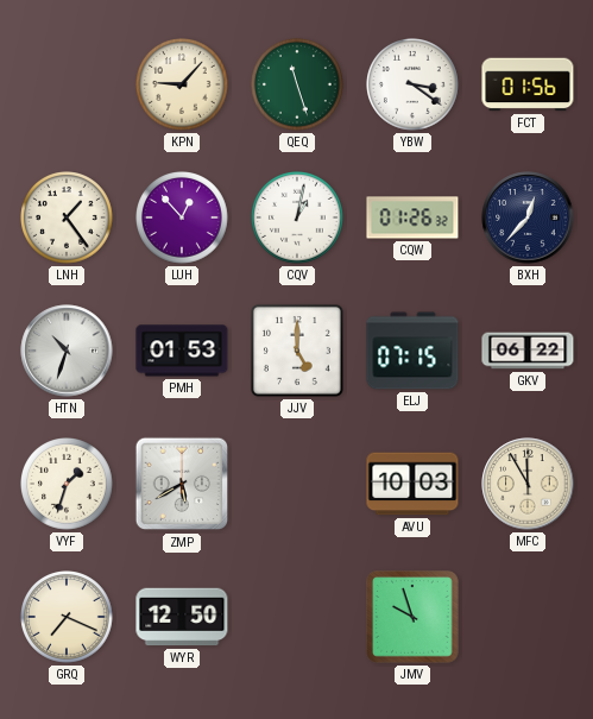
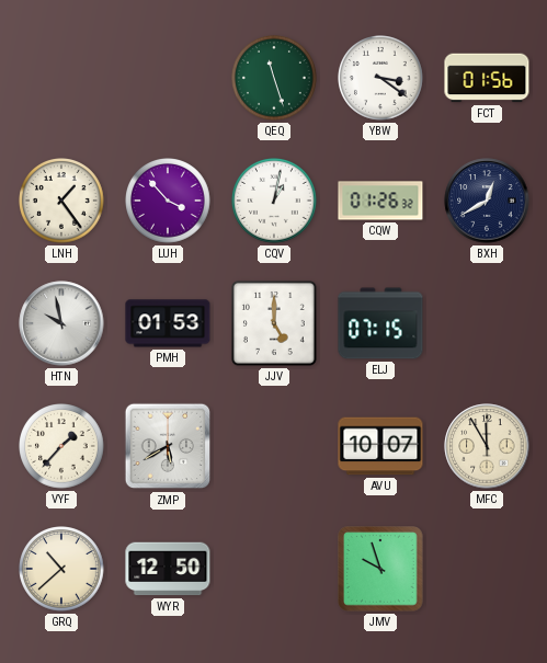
KPN: 9:07 -> none
LUH: 12:53 -> 3:53
BXH: 12:37 -> 12:40
HTN: 10:33 -> 9:58
GKV: 06:22 -> none
VYF: 1:33 -> 1:37
AVU: 10:03 -> 10:07
GRQ: 7:19 -> 10:38
